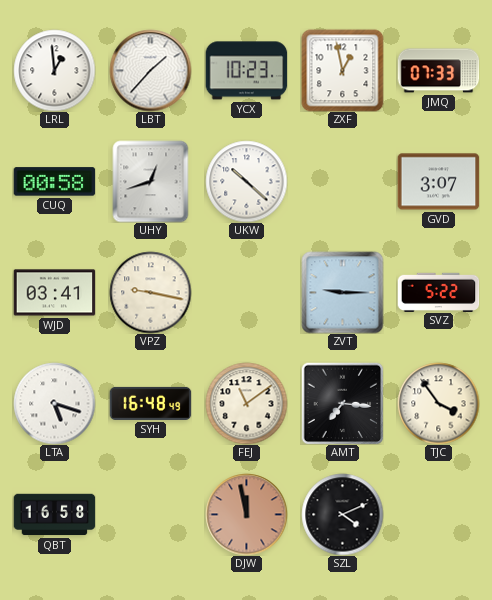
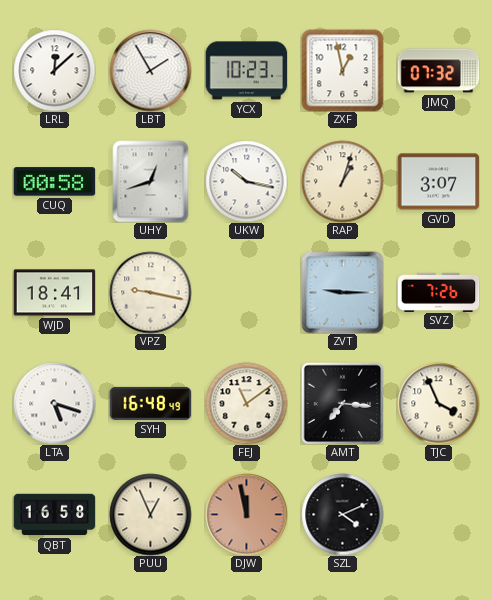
LRL: 12:59 -> 12:08
LBT: 1:37 -> 1:55
JMQ: 07:33 -> 07:32
UKW: 10:22 -> 10:17
RAP: none -> 1:03
WJD: 03:41 -> 18:41
SVZ: 5:22 -> 7:26
TJC: 3:54 -> 3:56
PUU: none -> 12:56
